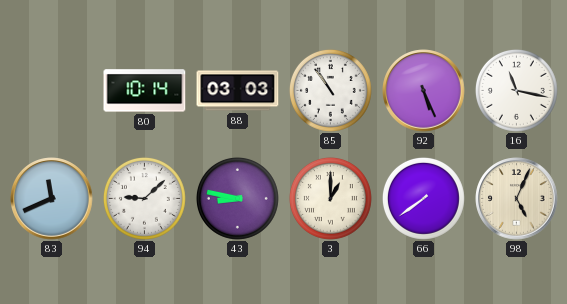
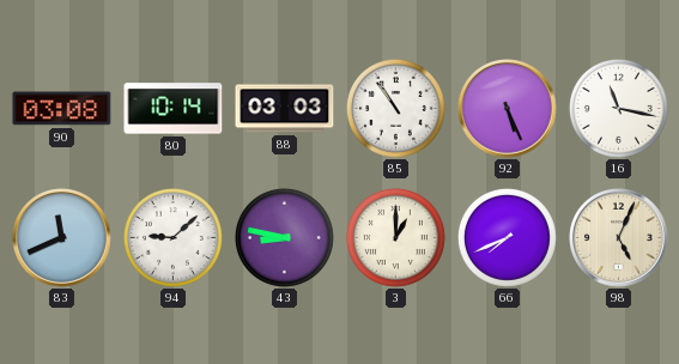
90: none -> 03:08
66: 7:39 -> 7:41
